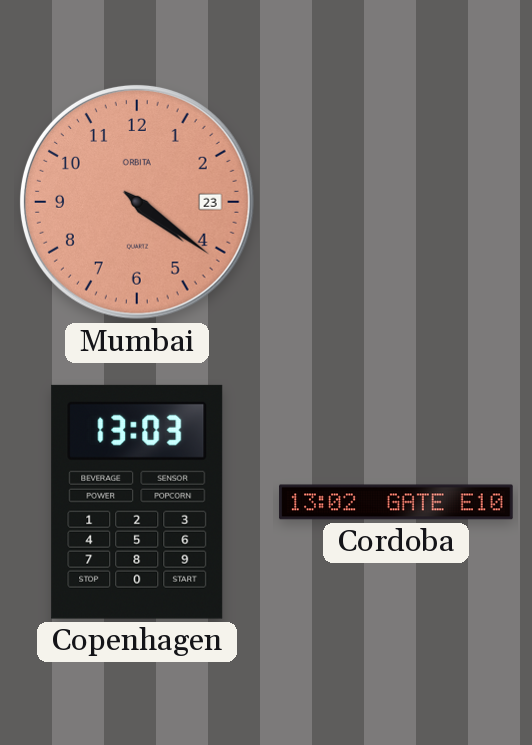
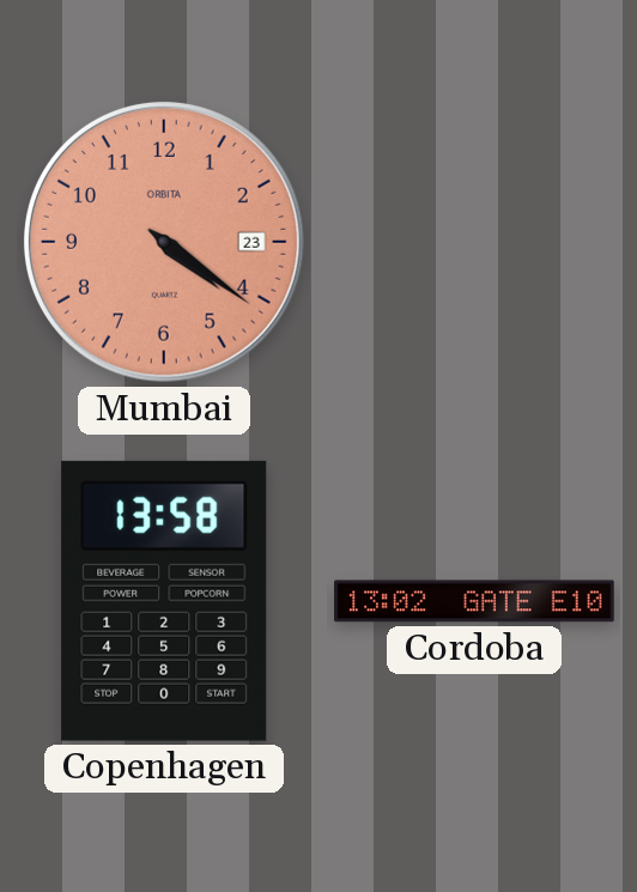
Copenhagen: 13:03 -> 13:58
